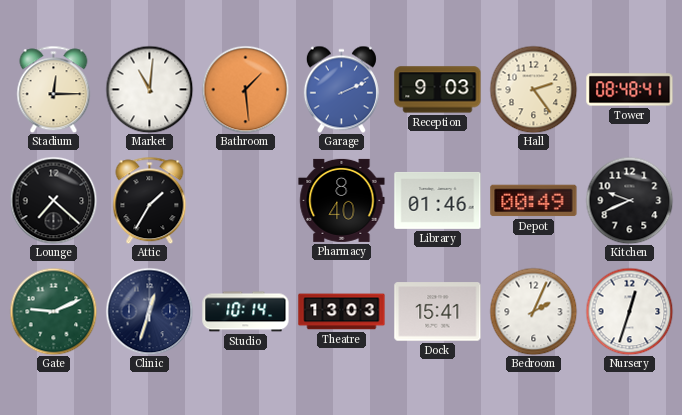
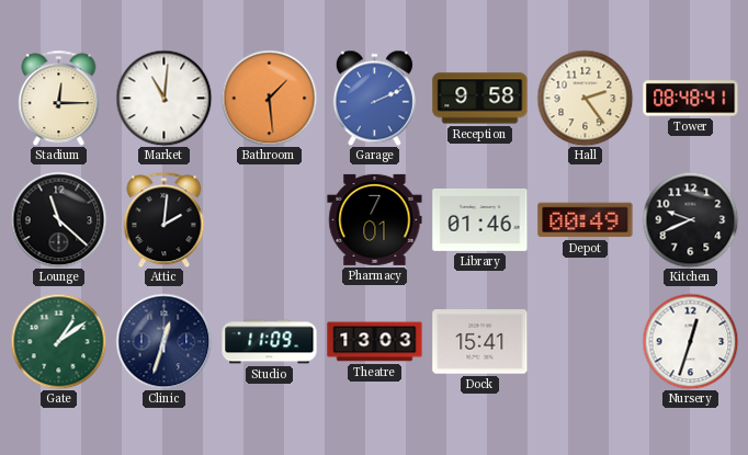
Reception: 9:03 -> 9:58
Lounge: 7:22 -> 11:22
Attic: 1:35 -> 2:01
Pharmacy: 8:40 -> 7:01
Gate: 9:11 -> 1:09
Studio: 10:14 -> 11:09
Bedroom: 2:04 -> none
